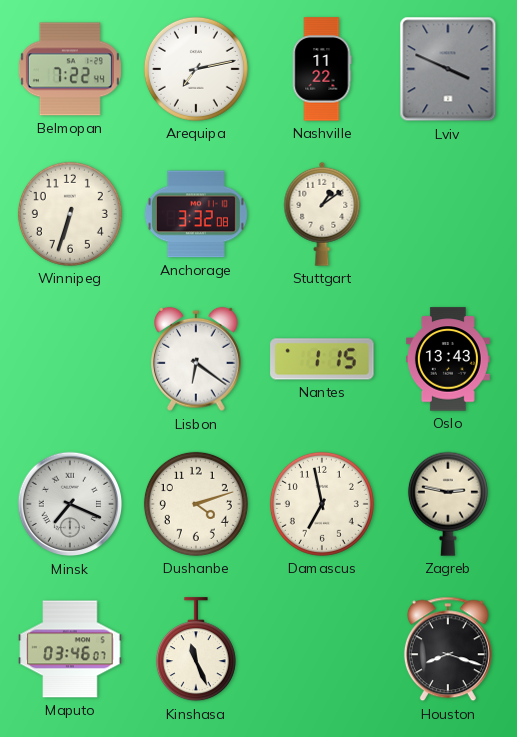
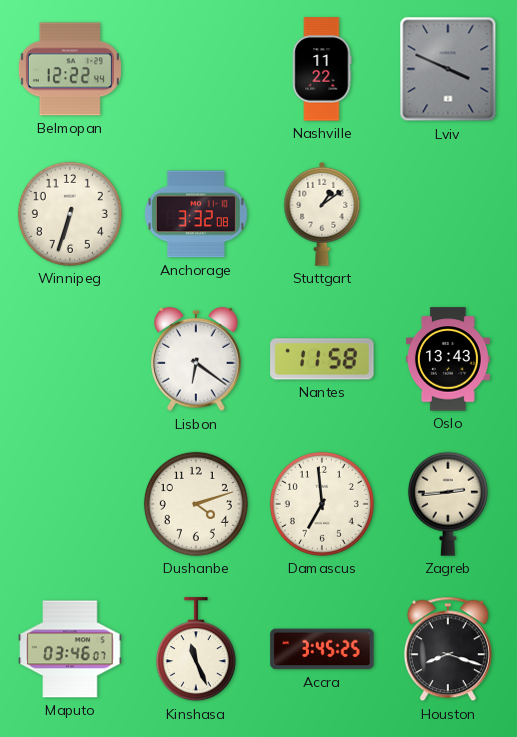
Belmopan: 7:22 -> 12:22
Arequipa: 7:13 -> none
Nantes: 1:15 -> 11:58
Minsk: 7:19 -> none
Damascus: 6:58 -> 6:59
Zagreb: 2:47 -> 2:44
Accra: none -> 3:45
